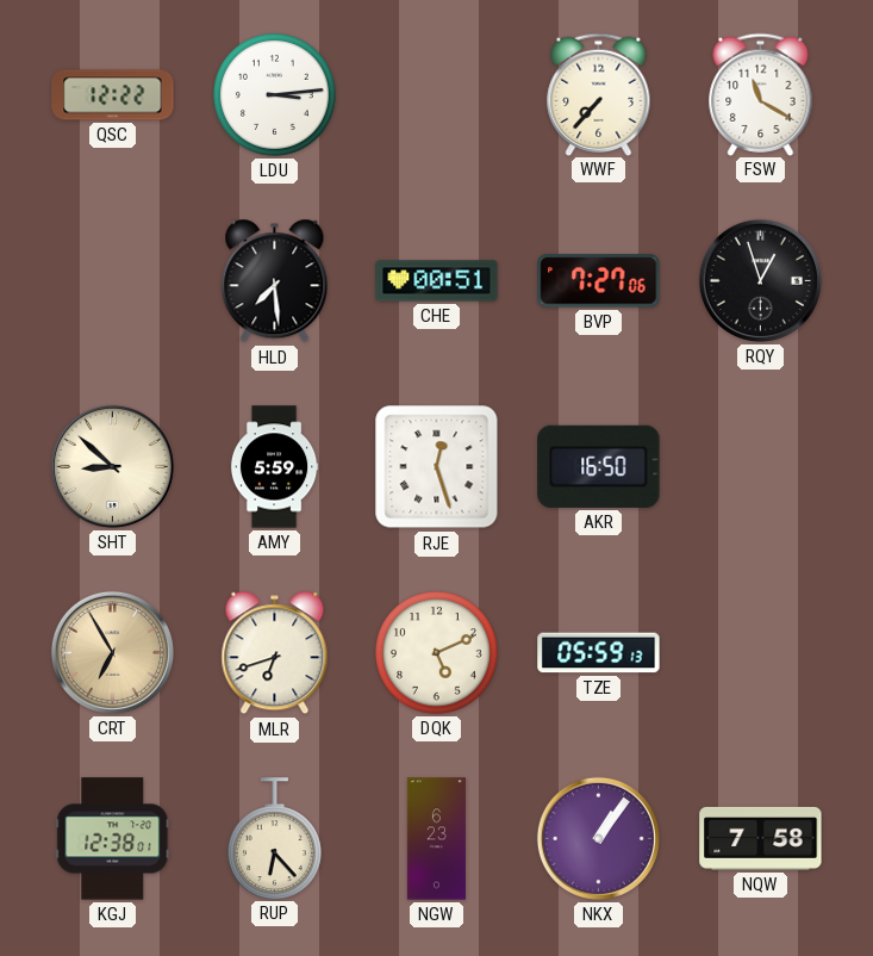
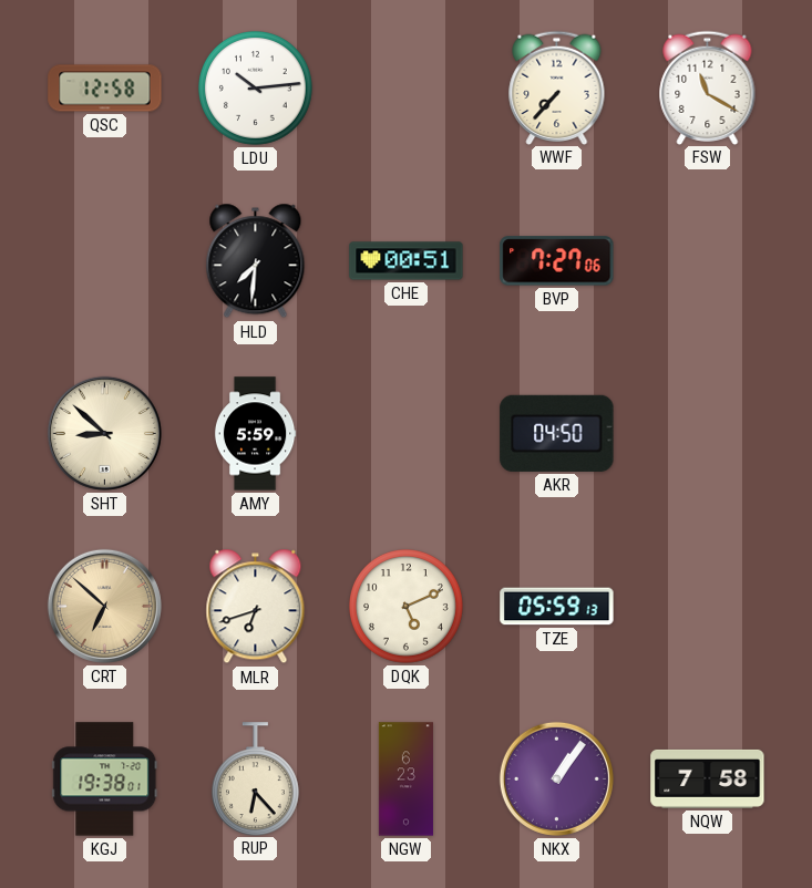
QSC: 12:22 -> 12:58
LDU: 3:14 -> 10:14
HLD: 7:29 -> 7:31
RQY: 12:57 -> none
RJE: 12:27 -> none
AKR: 16:50 -> 04:50
CRT: 6:55 -> 6:52
KGJ: 12:38 -> 19:38
